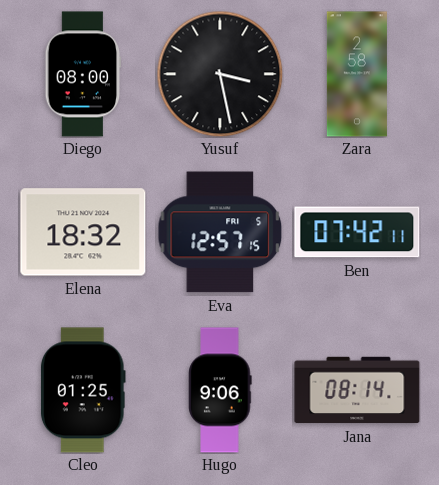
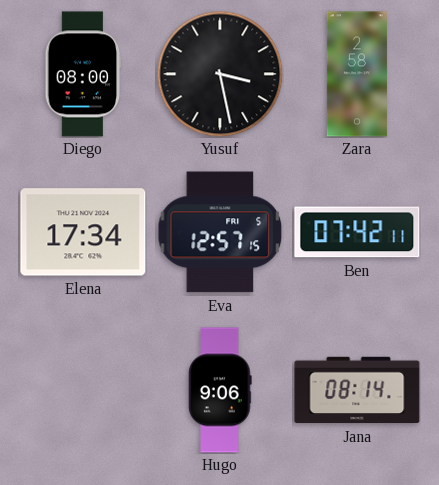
Elena: 18:32 -> 17:34
Cleo: 01:25 -> none
